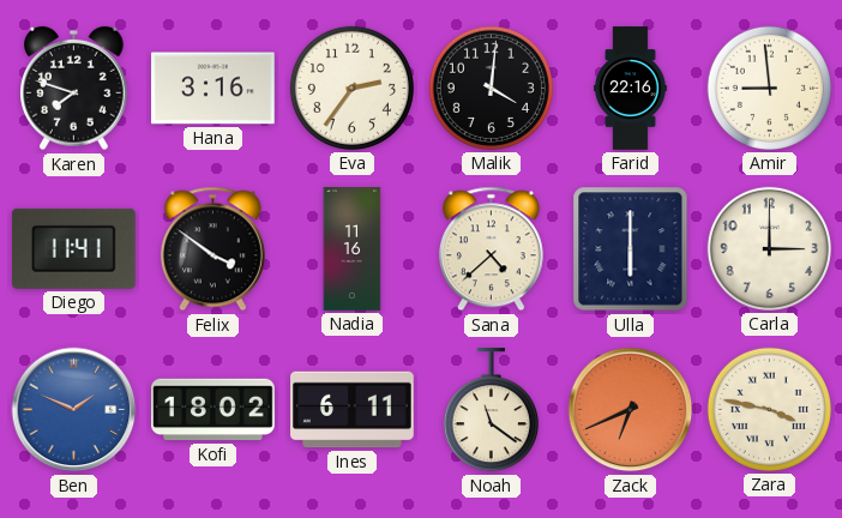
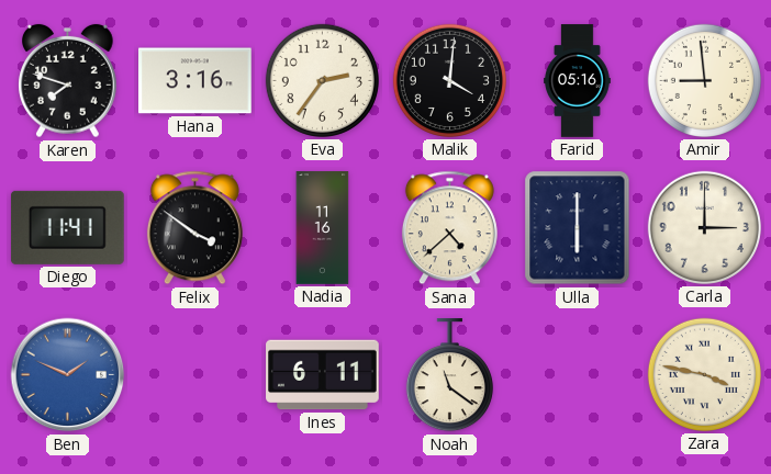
Farid: 22:16 -> 05:16
Kofi: 18:02 -> none
Zack: 6:41 -> none
